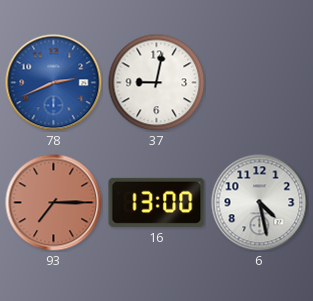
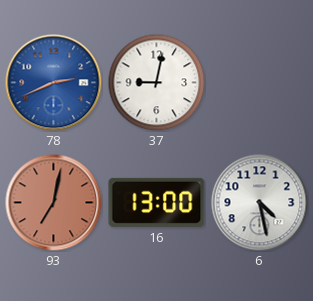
93: 7:15 -> 7:02
